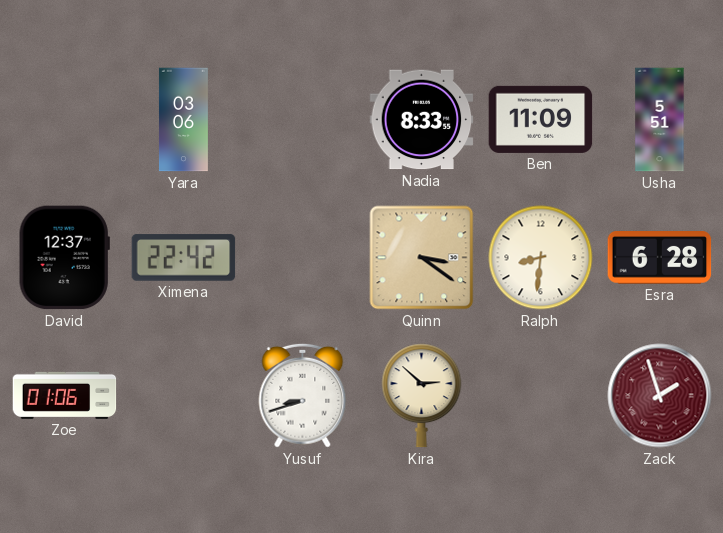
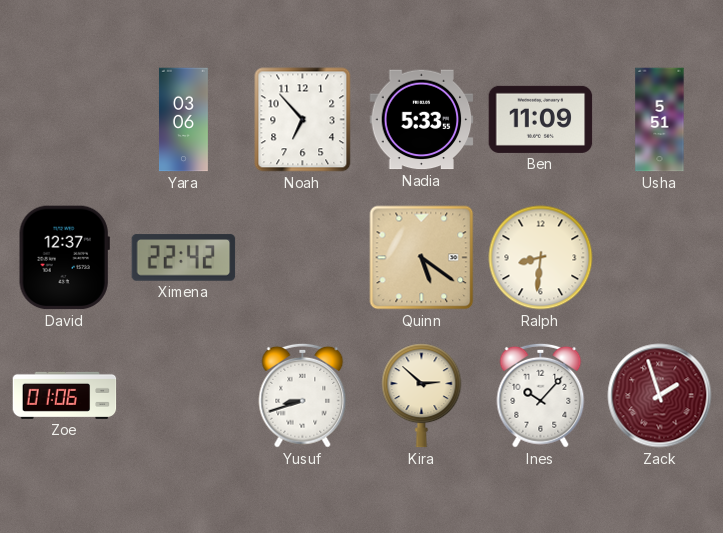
Noah: none -> 6:53
Nadia: 8:33 -> 5:33
Quinn: 3:21 -> 5:21
Esra: 6:28 -> none
Ines: none -> 10:07
